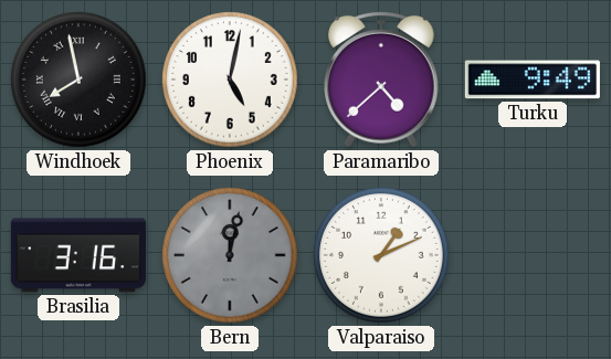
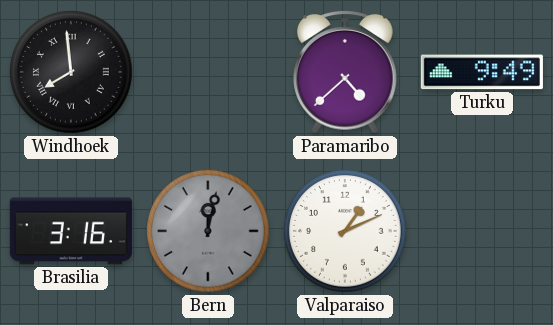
Windhoek: 7:58 -> 7:59
Phoenix: 5:02 -> none
